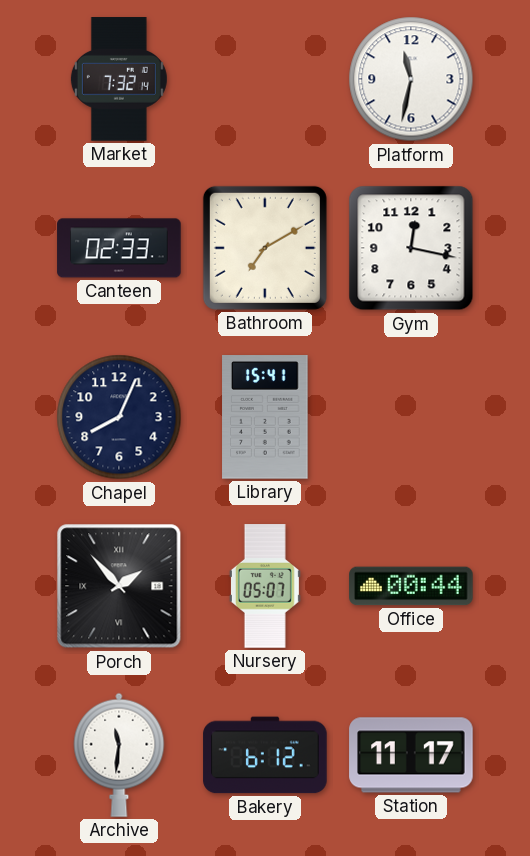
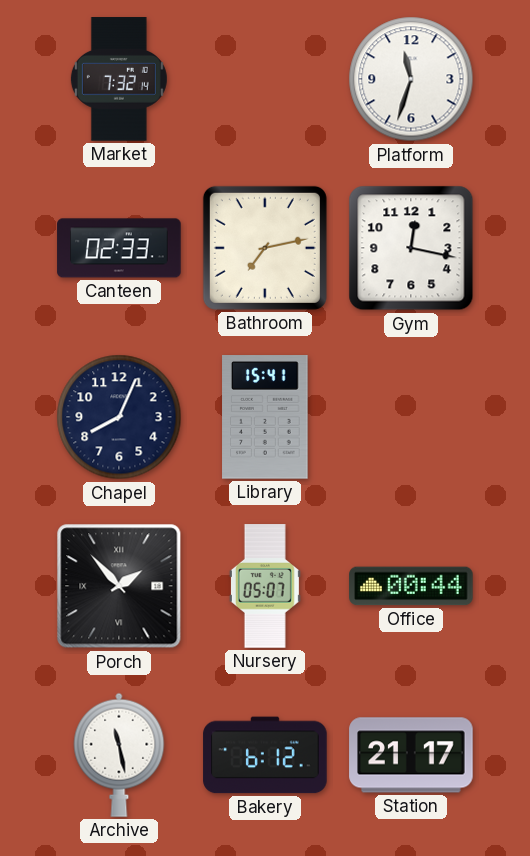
Platform: 11:32 -> 11:33
Bathroom: 7:10 -> 7:13
Archive: 11:31 -> 11:28
Station: 11:17 -> 21:17
